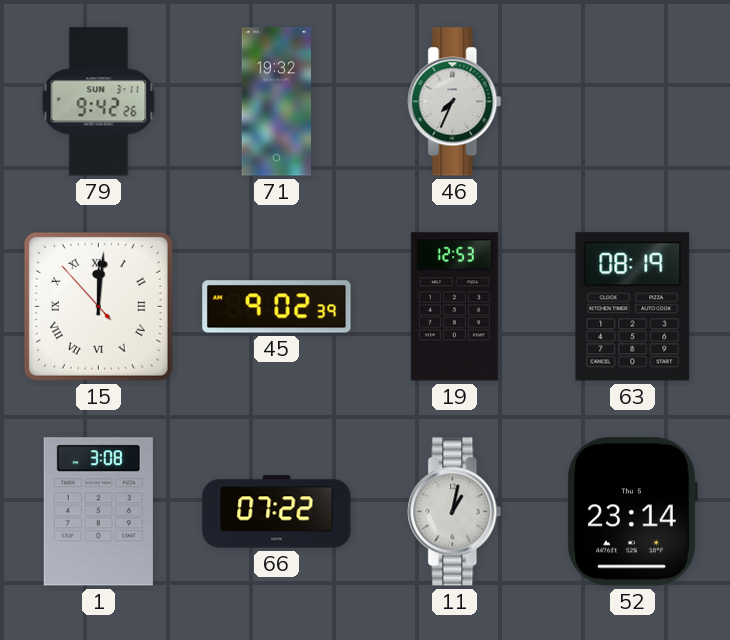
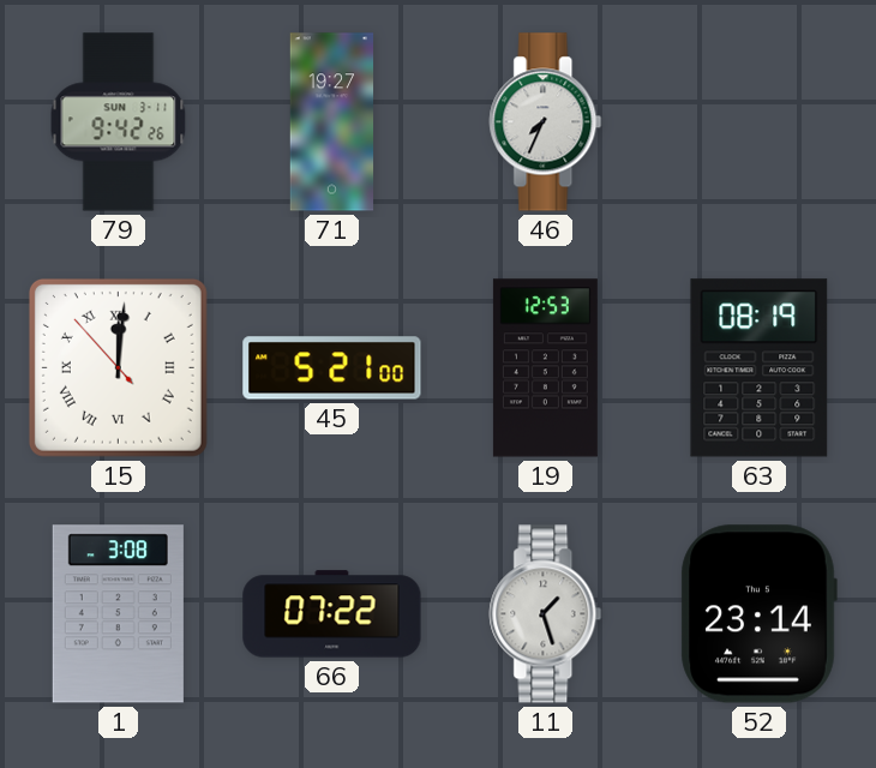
71: 19:32 -> 19:27
45: 9:02 -> 5:21
11: 1:02 -> 1:27
